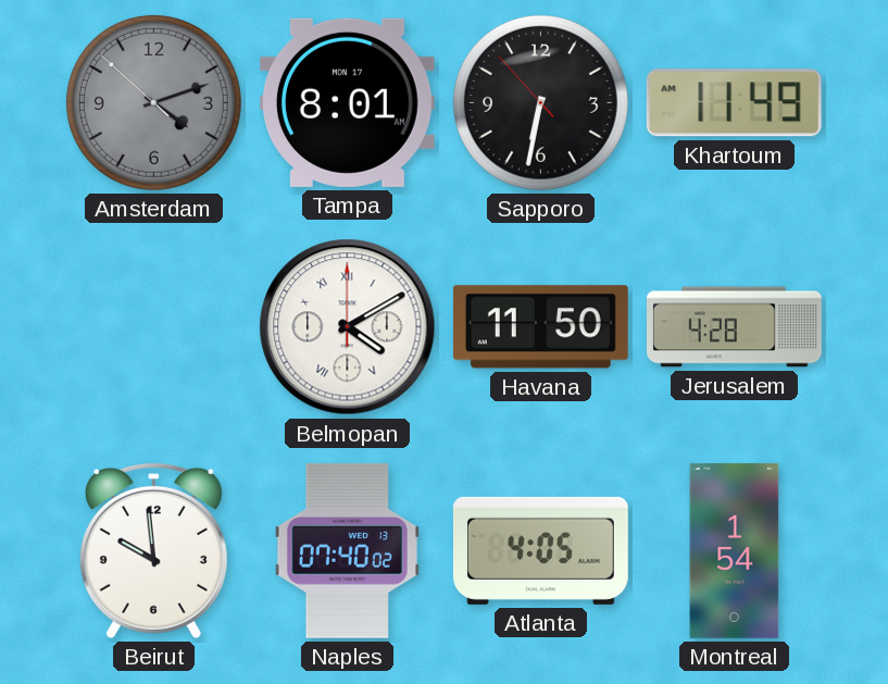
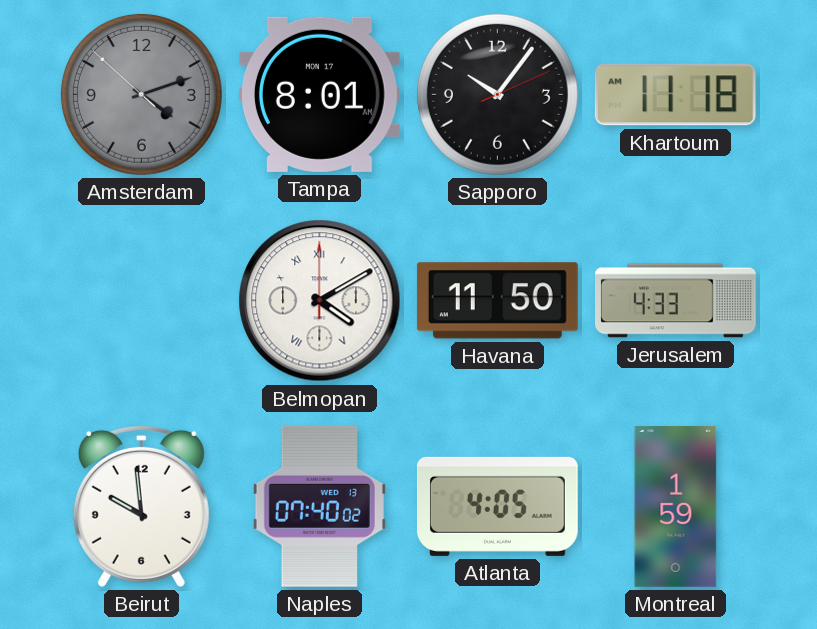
Sapporo: 6:31 -> 10:06
Khartoum: 11:49 -> 11:18
Jerusalem: 4:28 -> 4:33
Montreal: 1:54 -> 1:59
